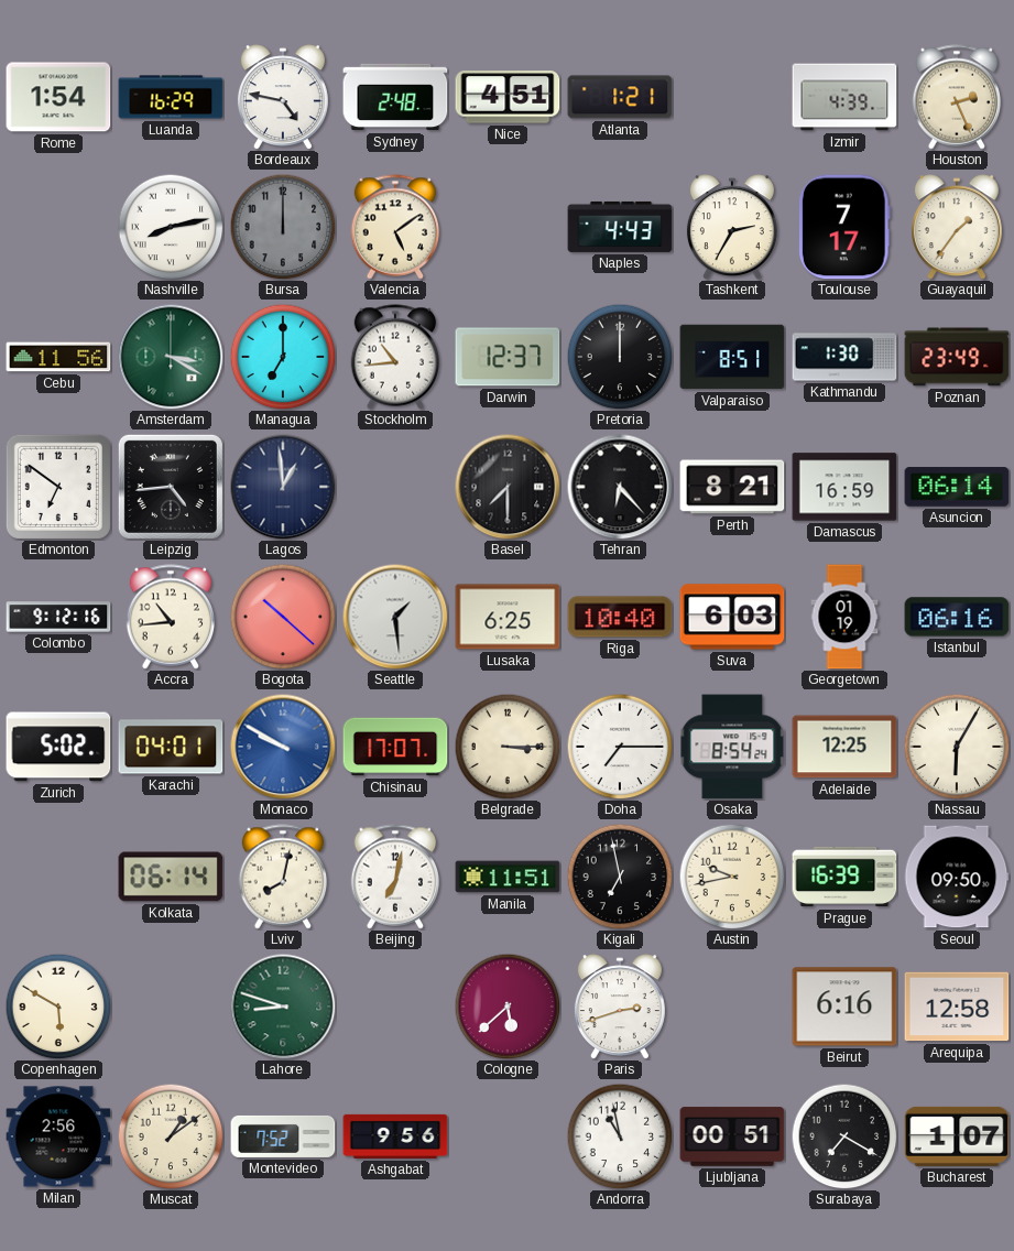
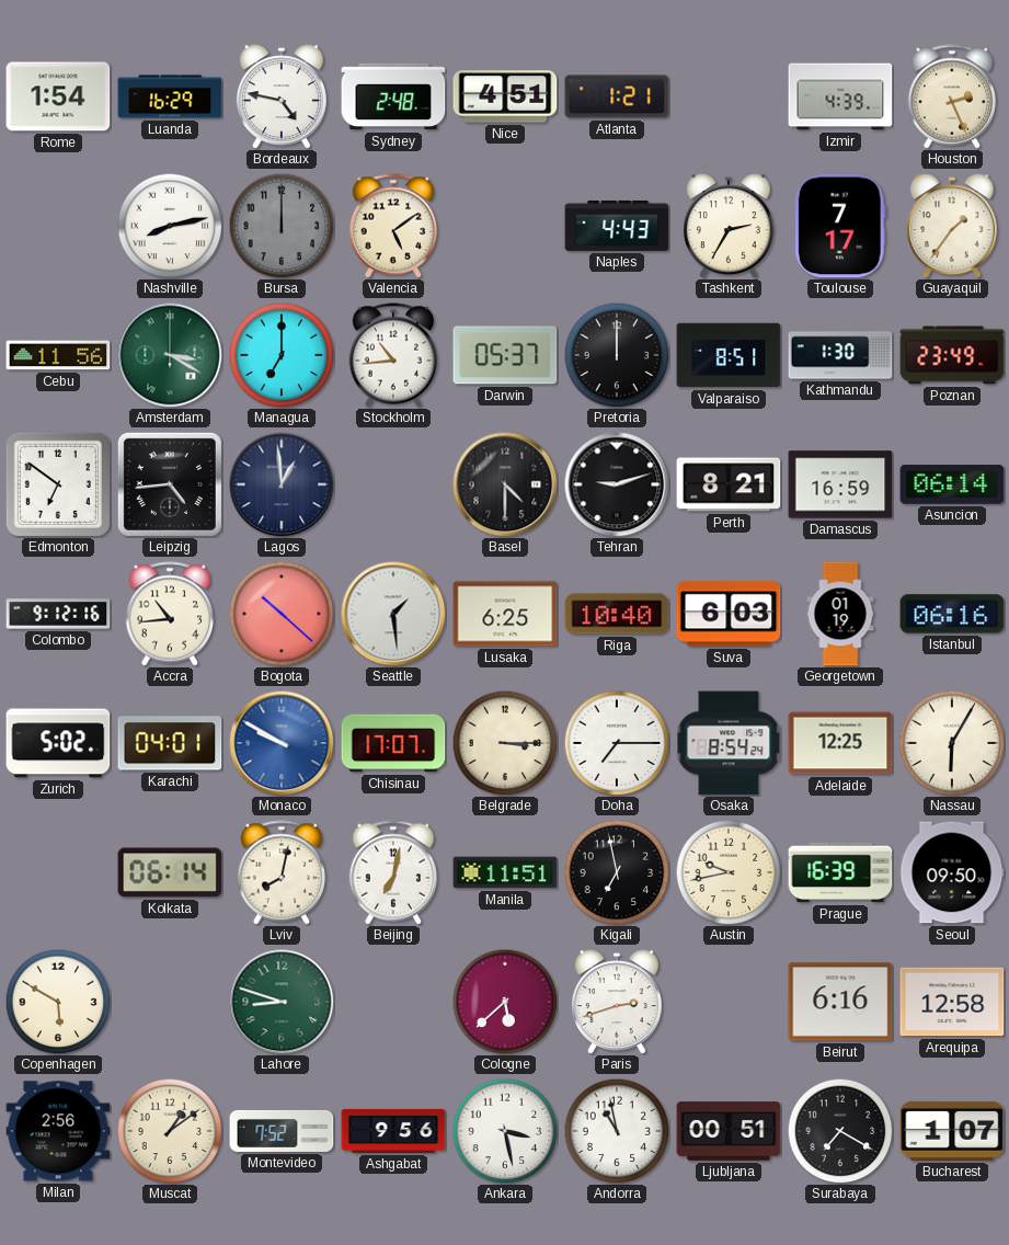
Darwin: 12:37 -> 05:37
Basel: 7:30 -> 4:30
Tehran: 6:23 -> 9:12
Ankara: none -> 3:28
